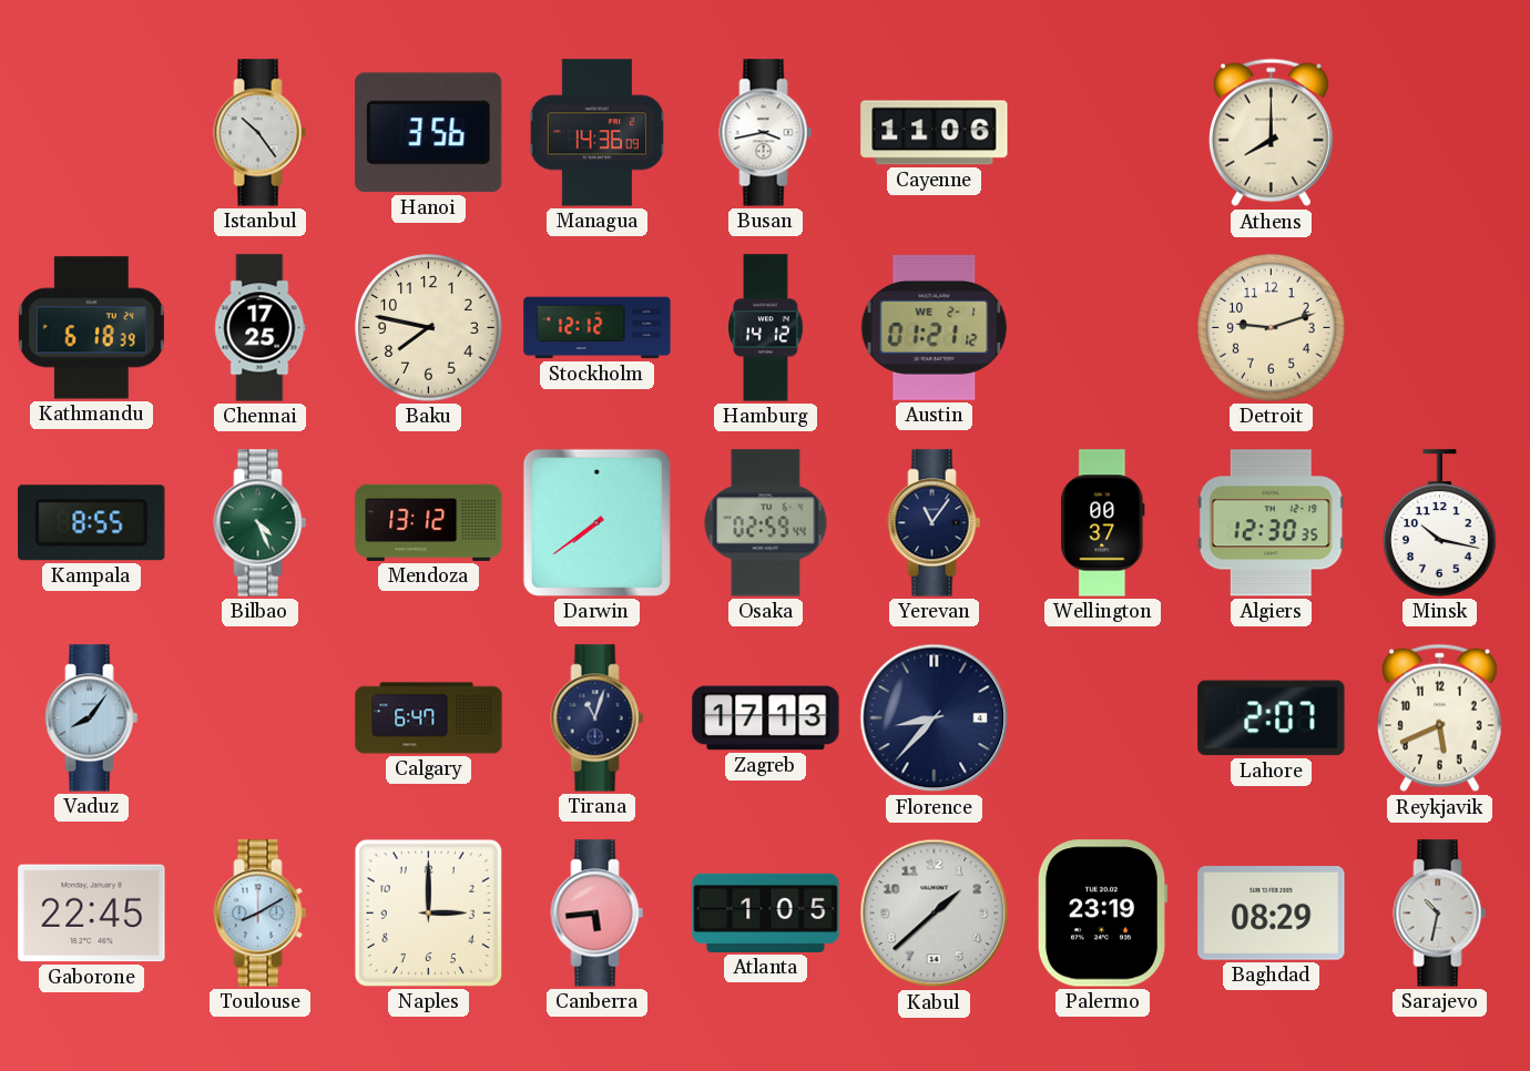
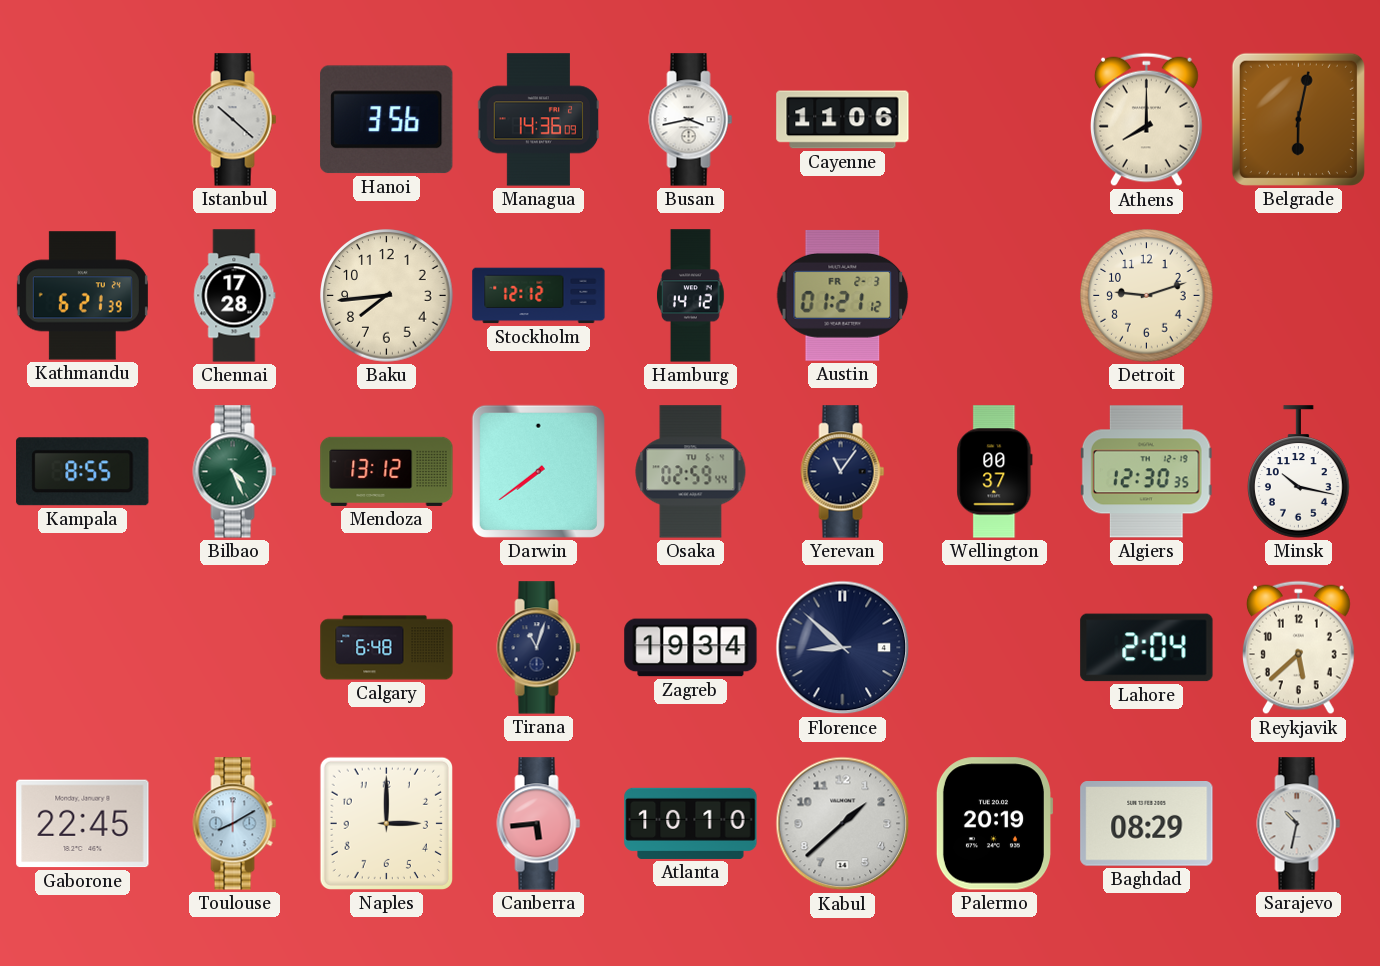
Istanbul: 10:24 -> 10:22
Belgrade: none -> 6:02
Kathmandu: 6:18 -> 6:21
Chennai: 17:25 -> 17:28
Baku: 7:47 -> 7:44
Austin date: WE 2-1 -> FR 2-3
Vaduz: 8:06 -> none
Calgary: 6:47 -> 6:48
Zagreb: 17:13 -> 19:34
Florence: 8:37 -> 8:52
Lahore: 2:07 -> 2:04
Reykjavik: 5:41 -> 5:38
Atlanta: 1:05 -> 10:10
Palermo: 23:19 -> 20:19
